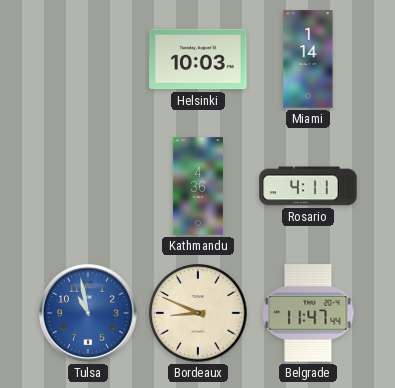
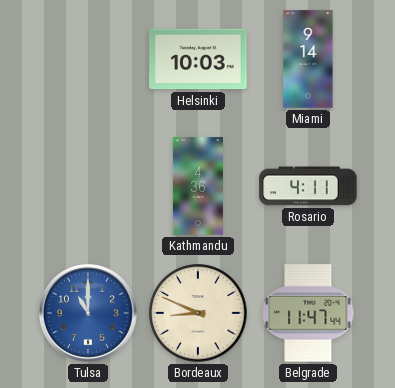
Miami: 1:14 -> 9:14
Tulsa: 10:58 -> 11:00
